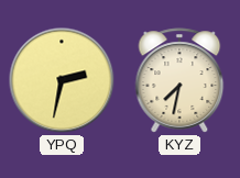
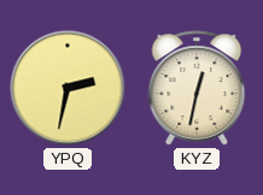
KYZ: 7:32 -> 12:32
